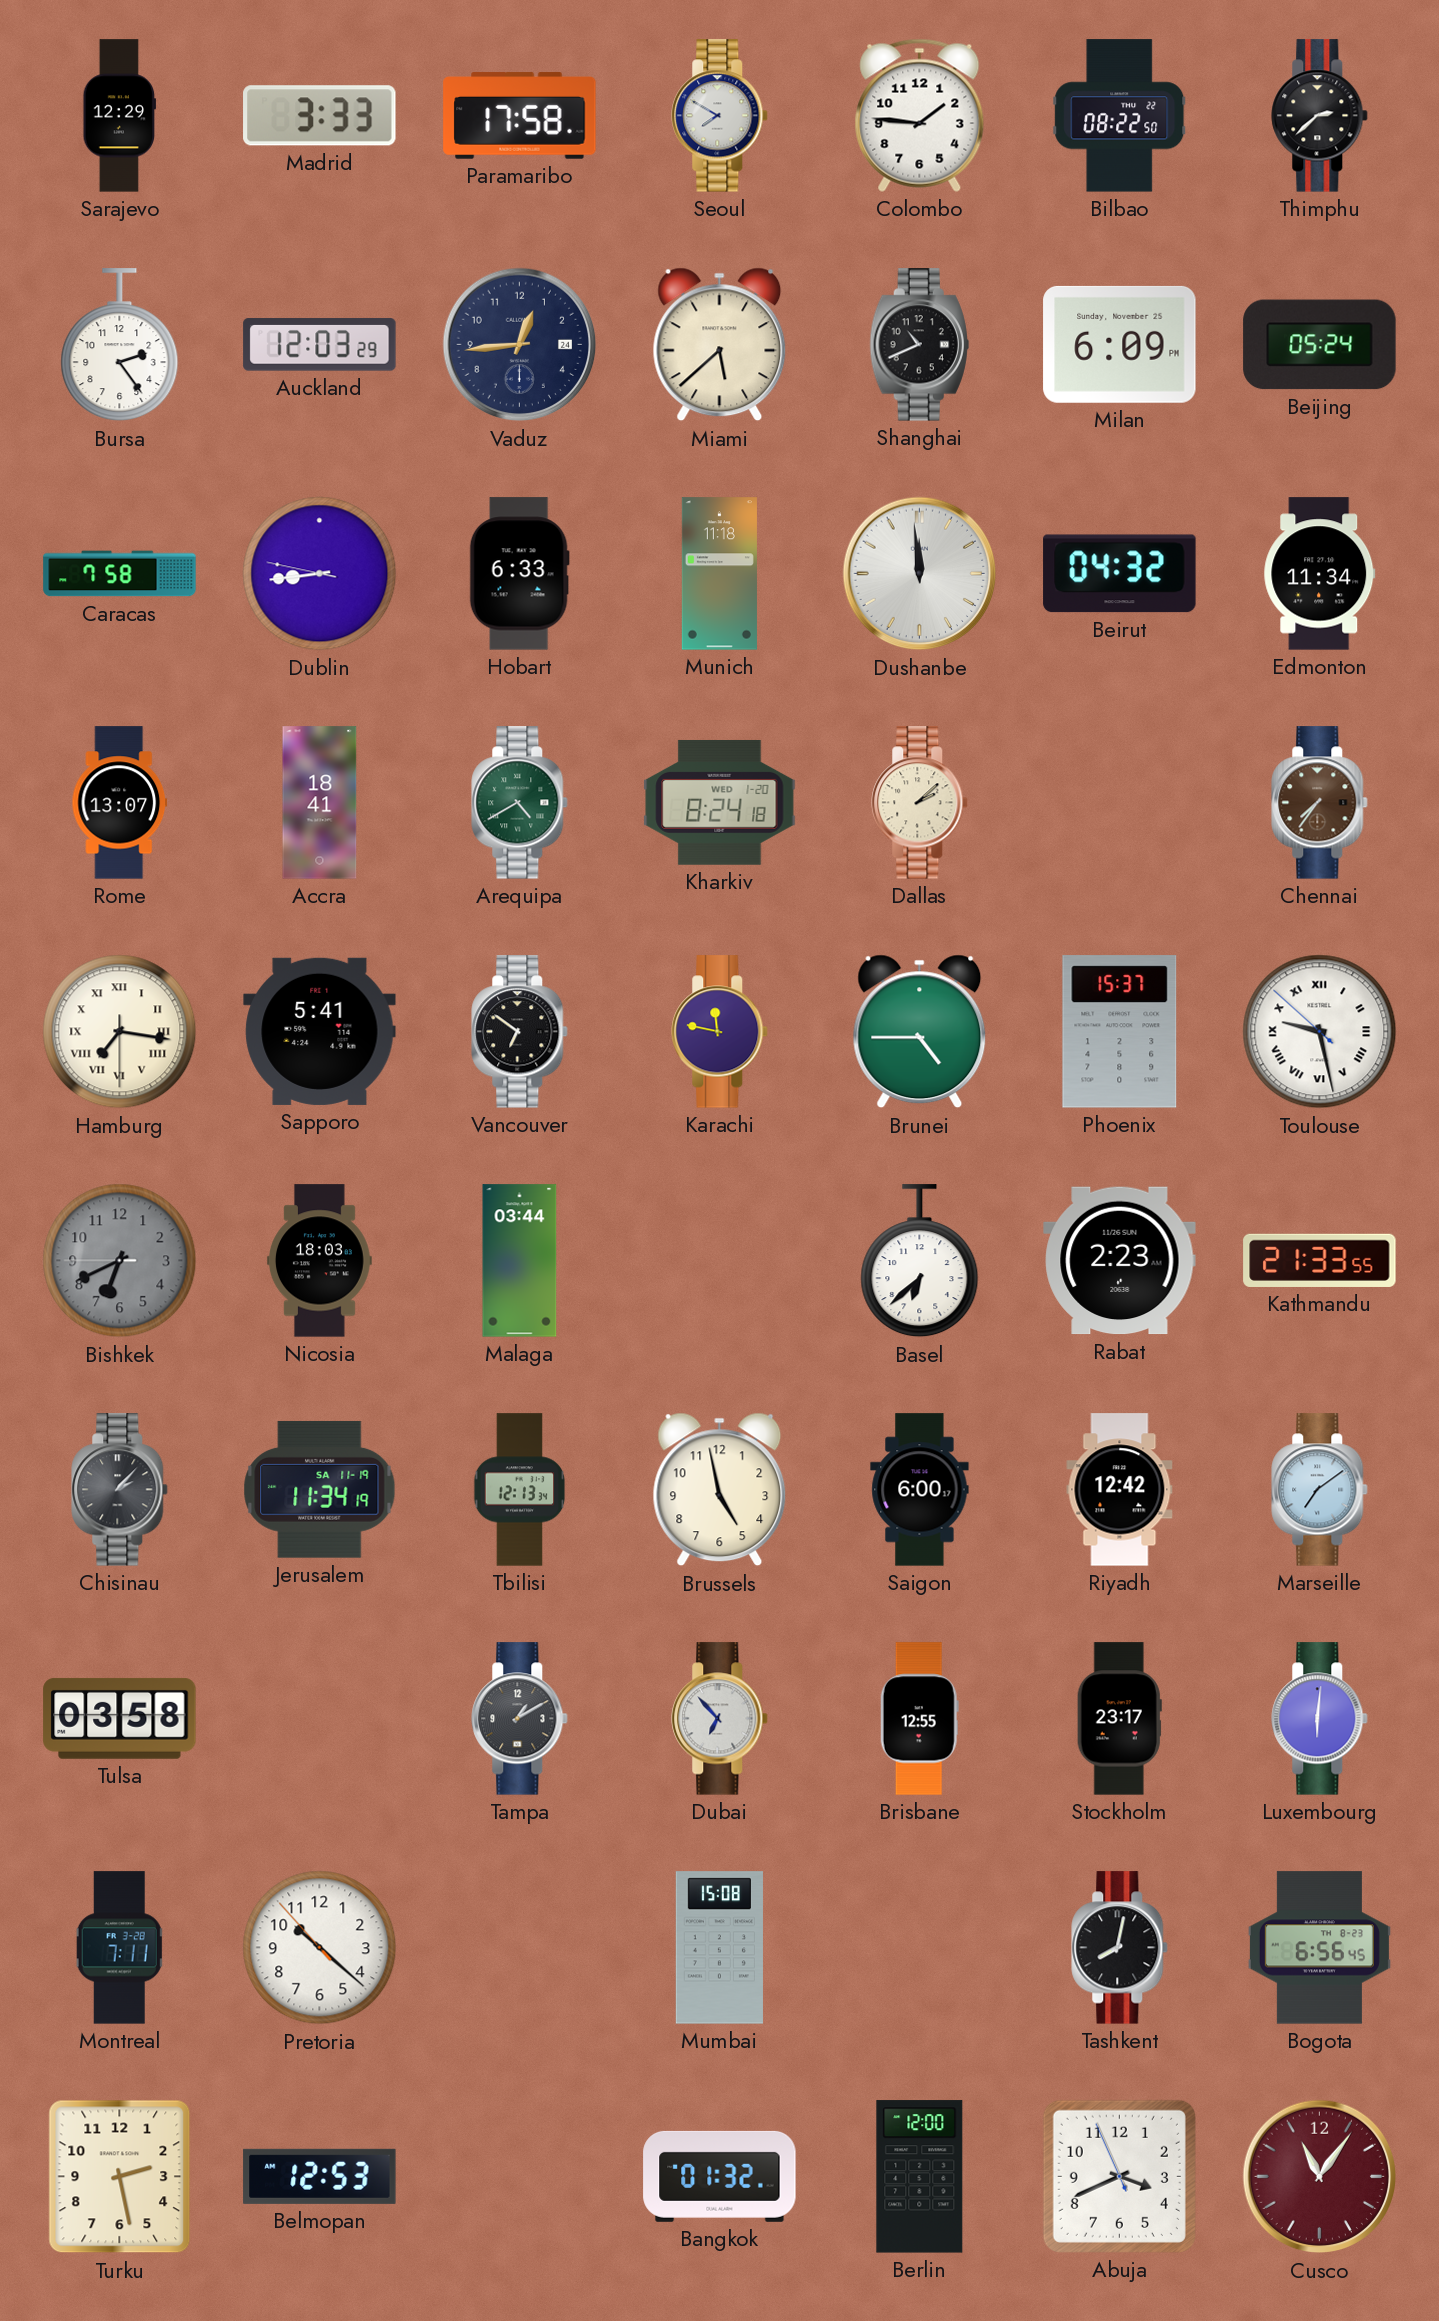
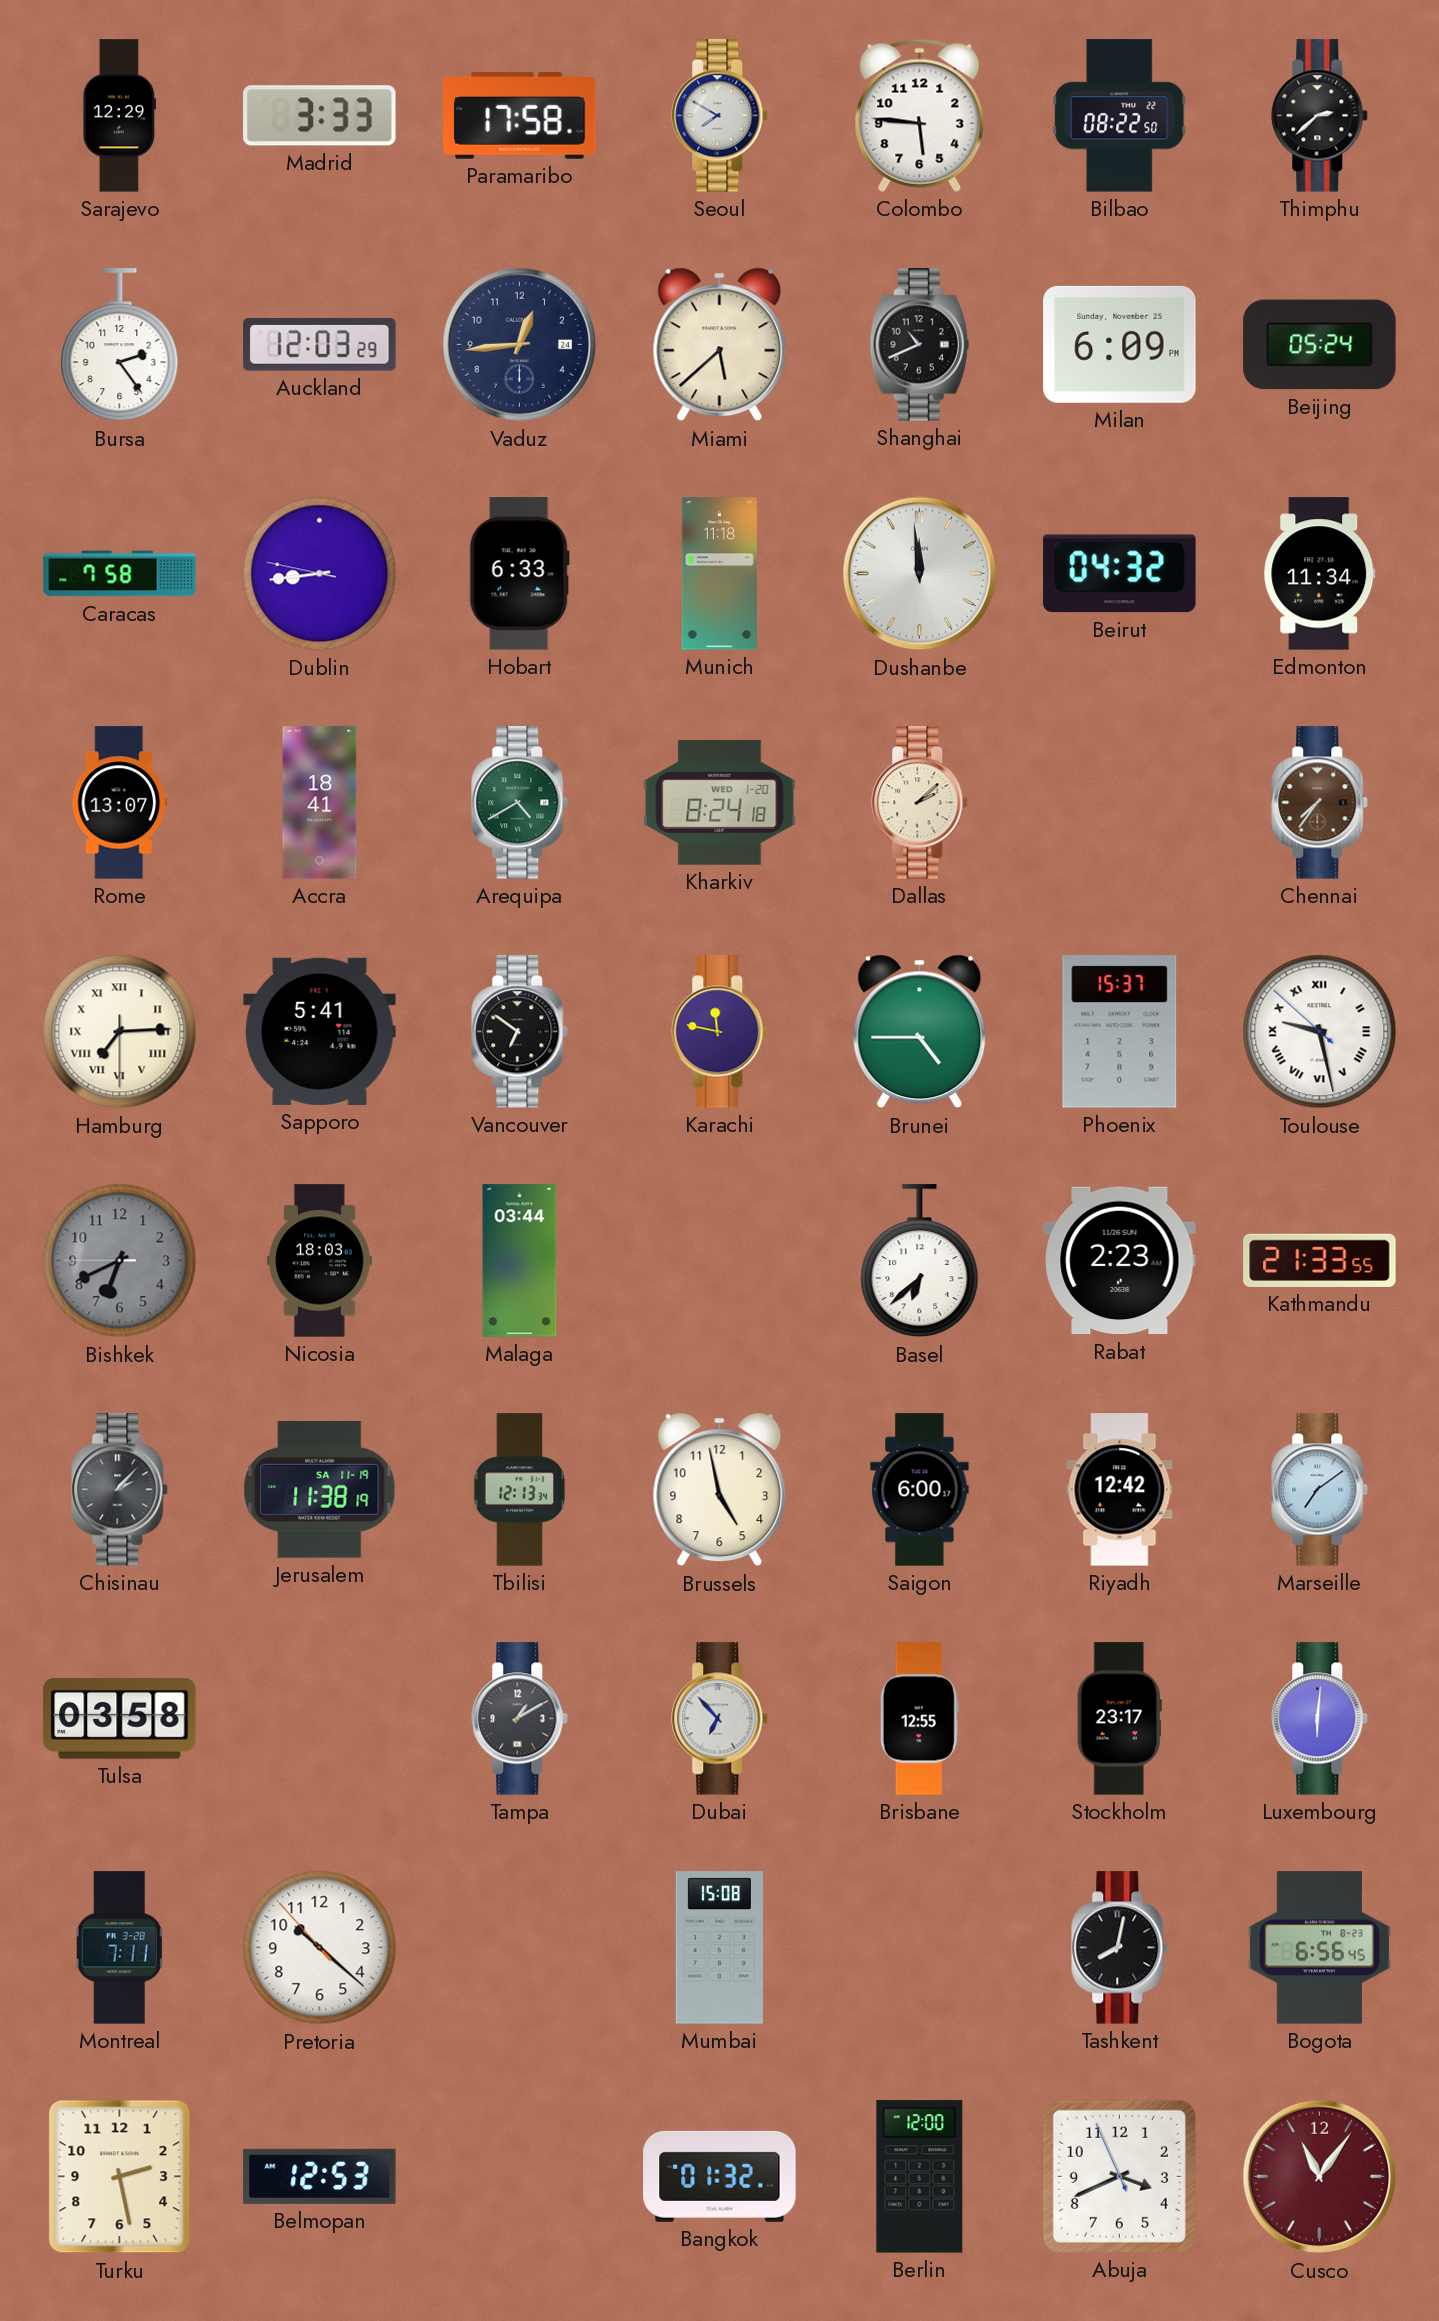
Colombo: 1:46 -> 5:46
Hamburg: 7:16 -> 7:14
Jerusalem: 11:34 -> 11:38
